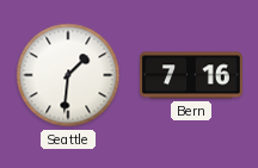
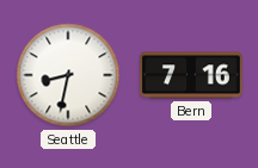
Seattle: 1:31 -> 8:32
